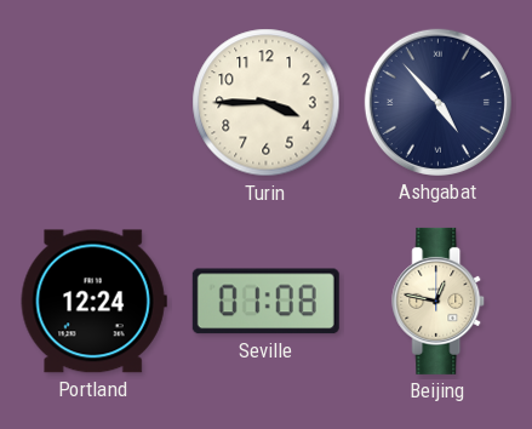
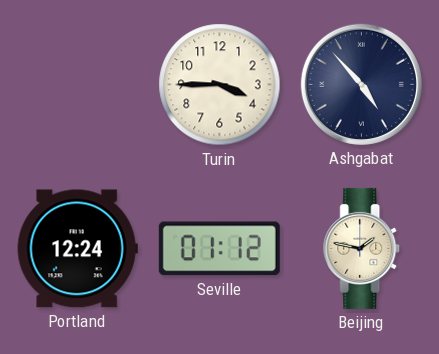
Seville: 01:08 -> 01:12
Beijing: 12:47 -> 1:47
